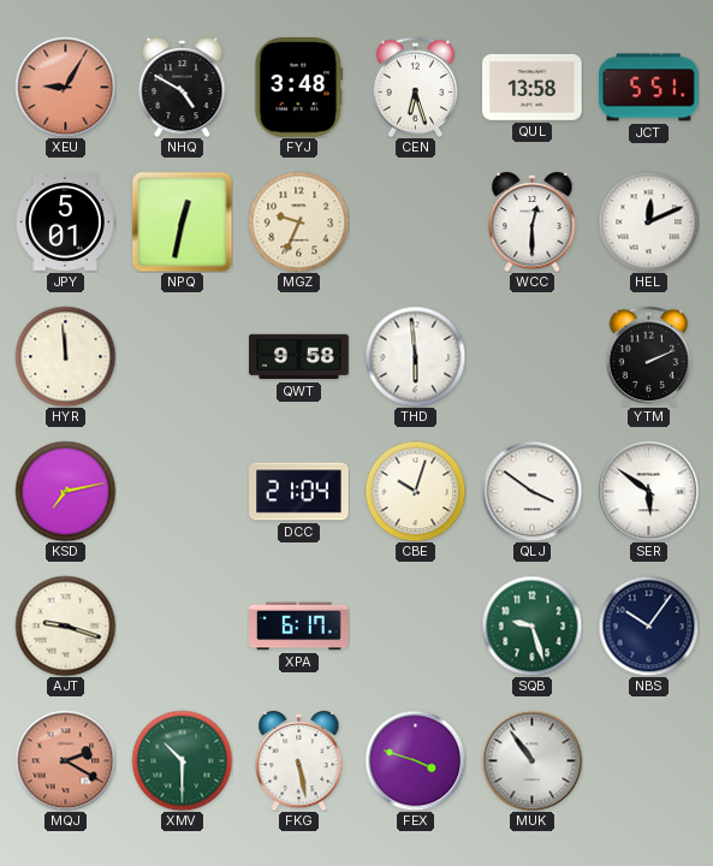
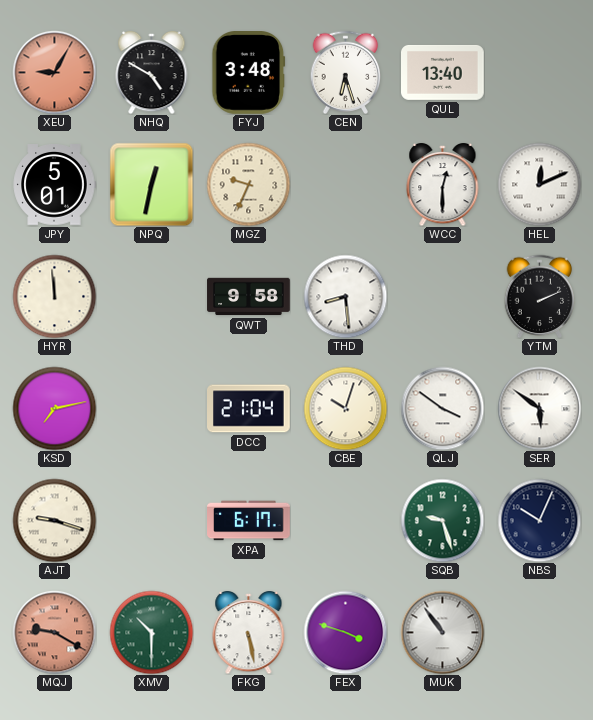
QUL: 13:58 -> 13:40
JCT: 5:51 -> none
THD: 5:59 -> 8:29
NBS: 10:06 -> 10:04
MQJ: 2:20 -> 9:20
